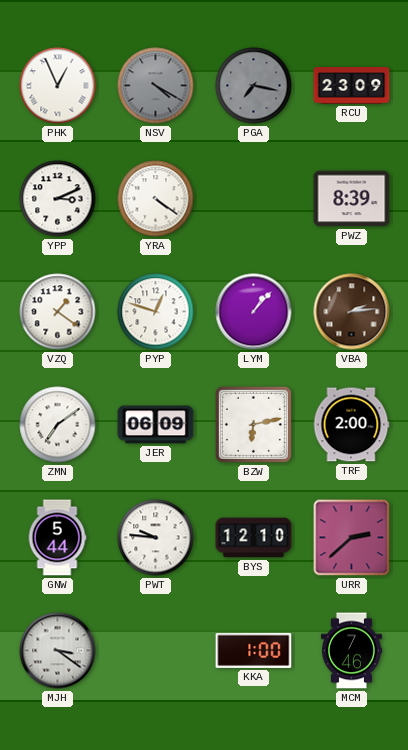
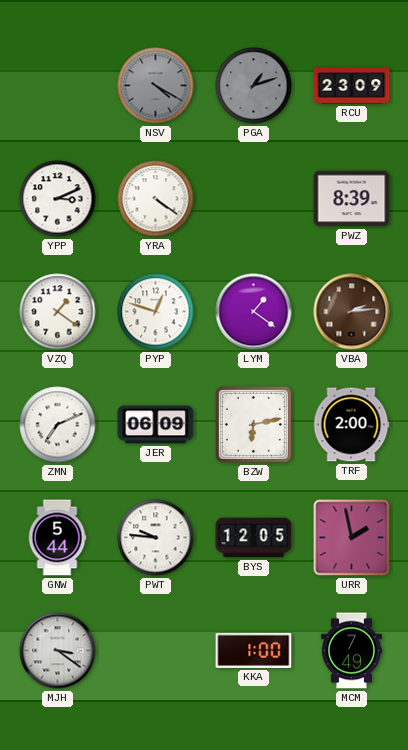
PHK: 12:56 -> none
PGA: 7:17 -> 1:12
LYM: 1:07 -> 1:21
ZMN: 7:09 -> 7:11
BYS: 12:10 -> 12:05
URR: 2:38 -> 1:58
MCM: 7:46 -> 7:49
